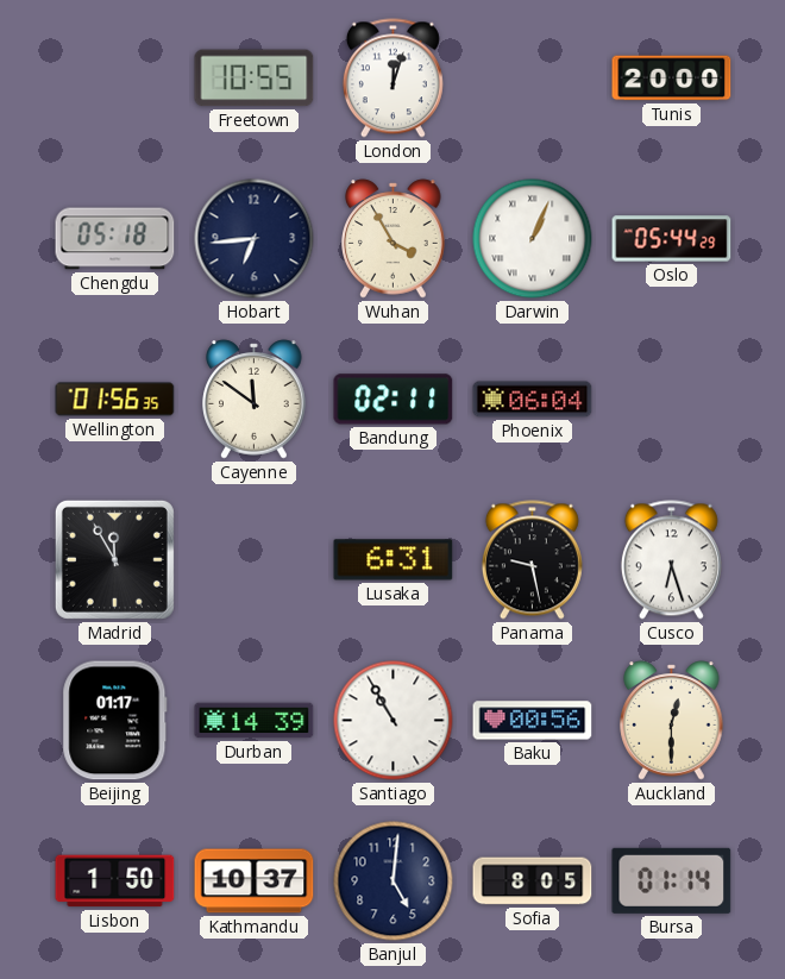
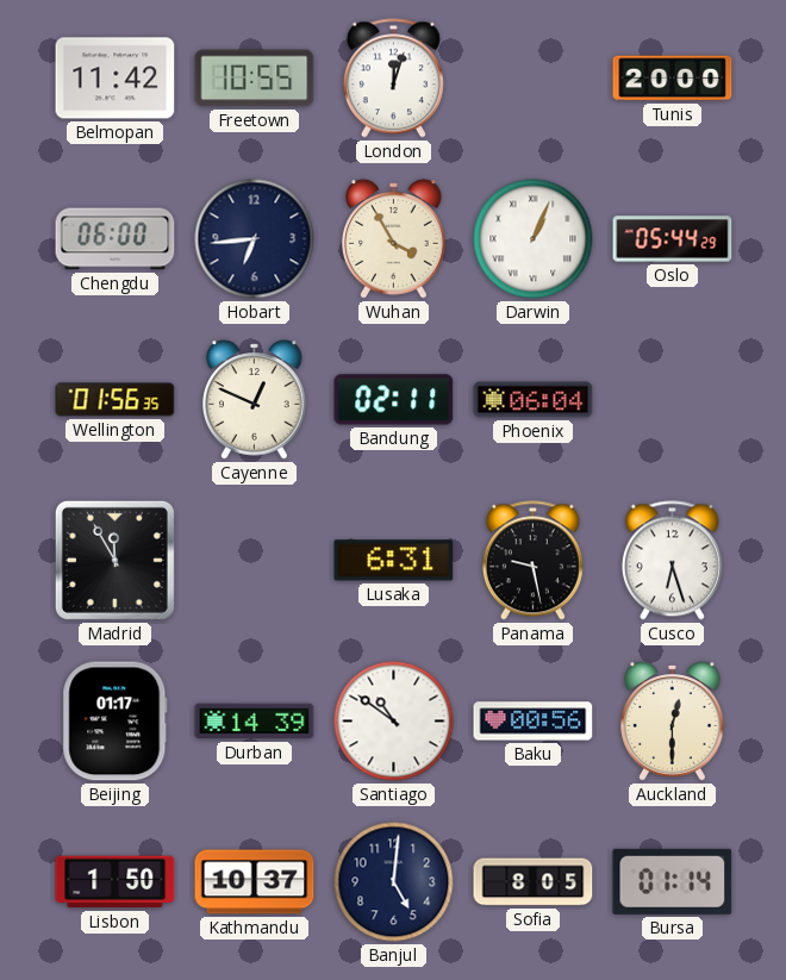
Belmopan: none -> 11:42
Chengdu: 05:18 -> 06:00
Cayenne: 11:51 -> 12:49
Santiago: 10:55 -> 10:51
